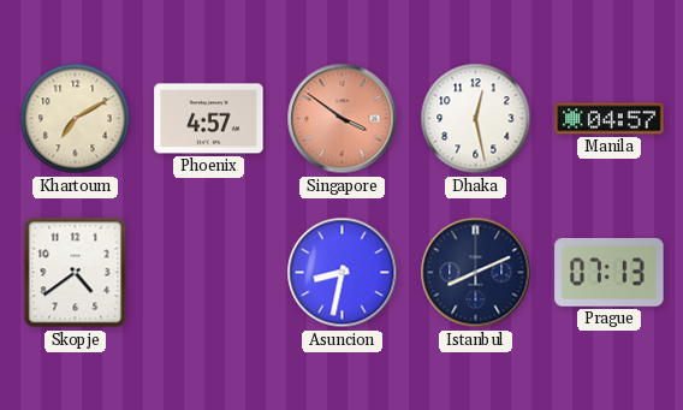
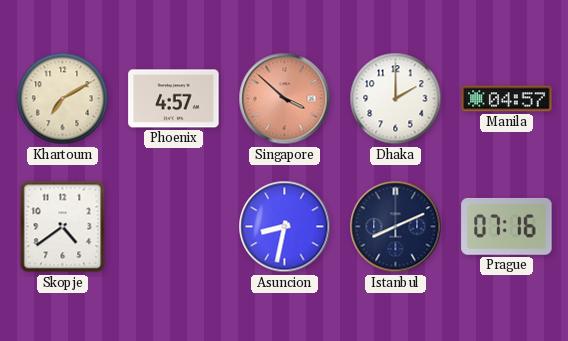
Singapore: 3:51 -> 3:52
Dhaka: 12:28 -> 2:00
Prague: 07:13 -> 07:16
